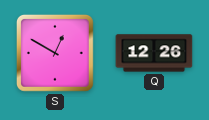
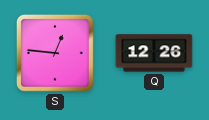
S: 12:50 -> 12:46
